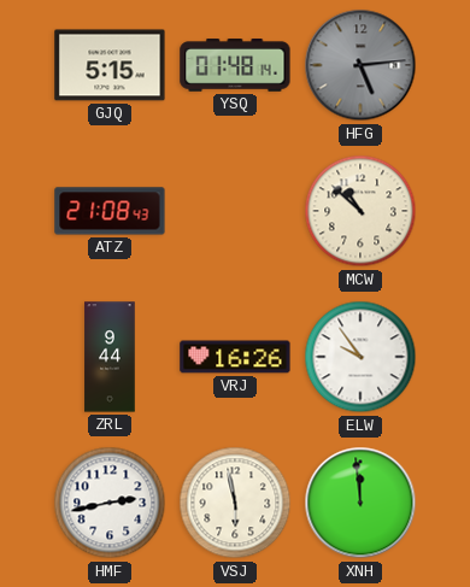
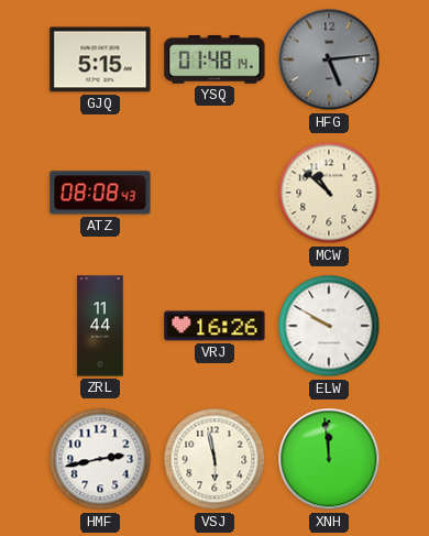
ATZ: 21:08 -> 08:08
ZRL: 9:44 -> 11:44
ELW: 9:54 -> 9:50
